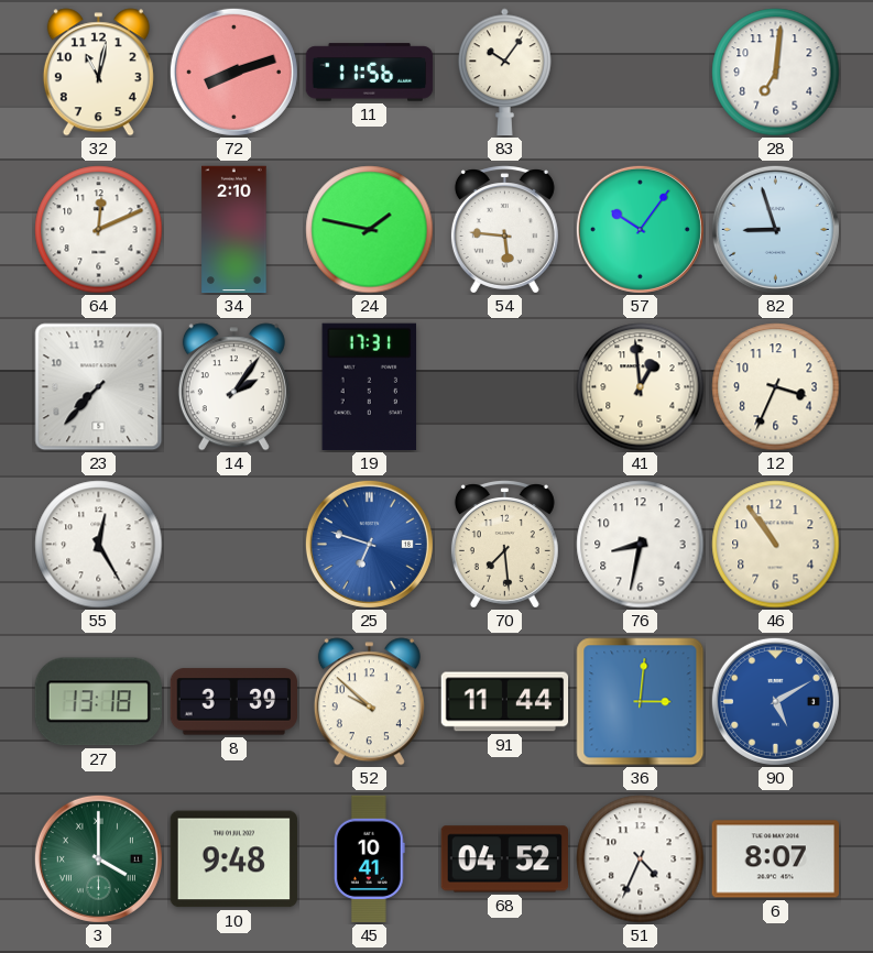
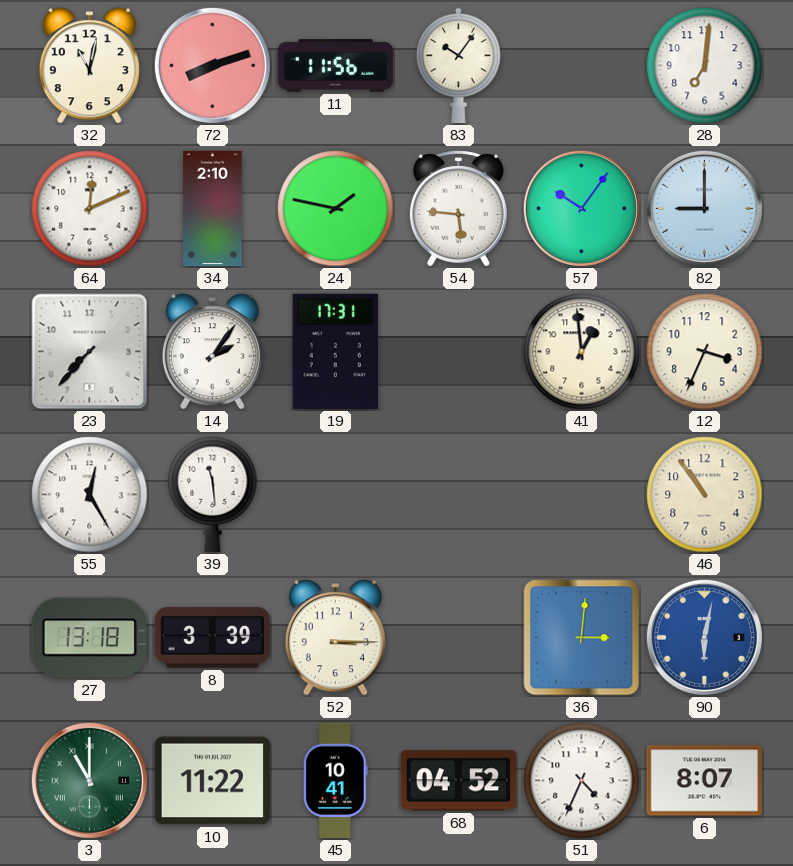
82: 8:57 -> 9:00
39: none -> 11:29
25: 6:48 -> none
70: 7:29 -> none
76: 8:32 -> none
52: 9:52 -> 3:15
91: 11:44 -> none
90: 5:10 -> 6:02
3: 4:00 -> 11:00
10: 9:48 -> 11:22
